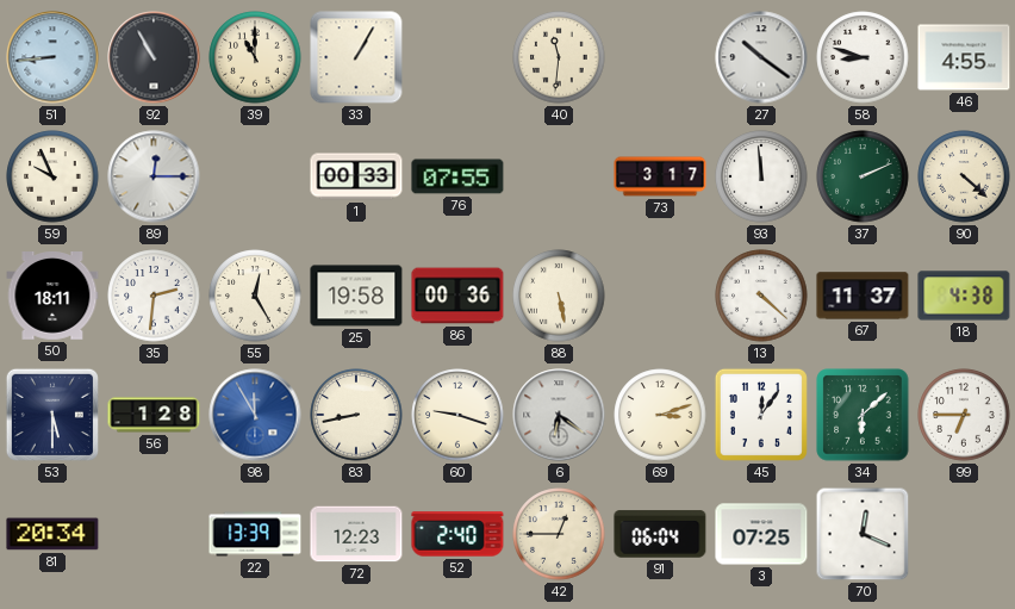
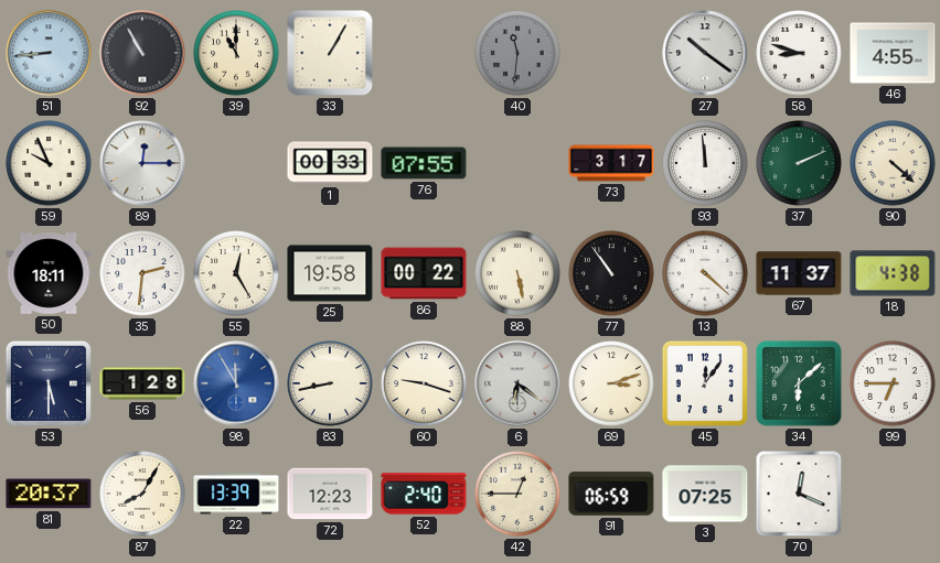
40 dial: cream -> grey
86: 00:36 -> 00:22
77: none -> 10:54
81: 20:34 -> 20:37
87: none -> 8:05
91: 06:04 -> 06:59
